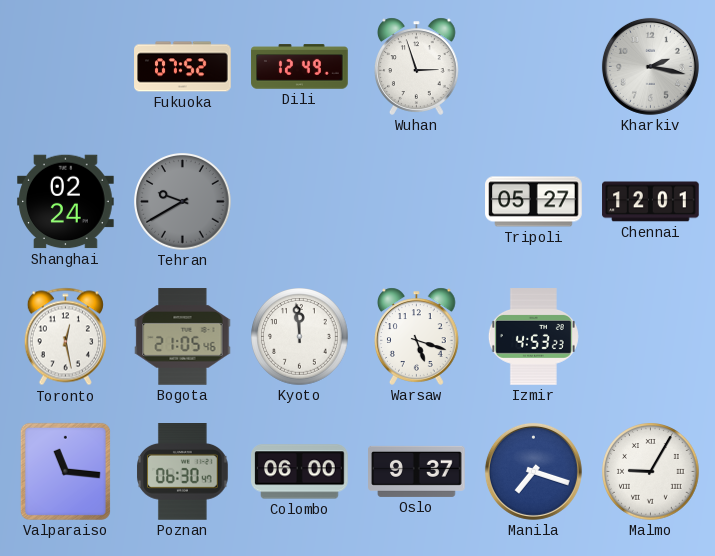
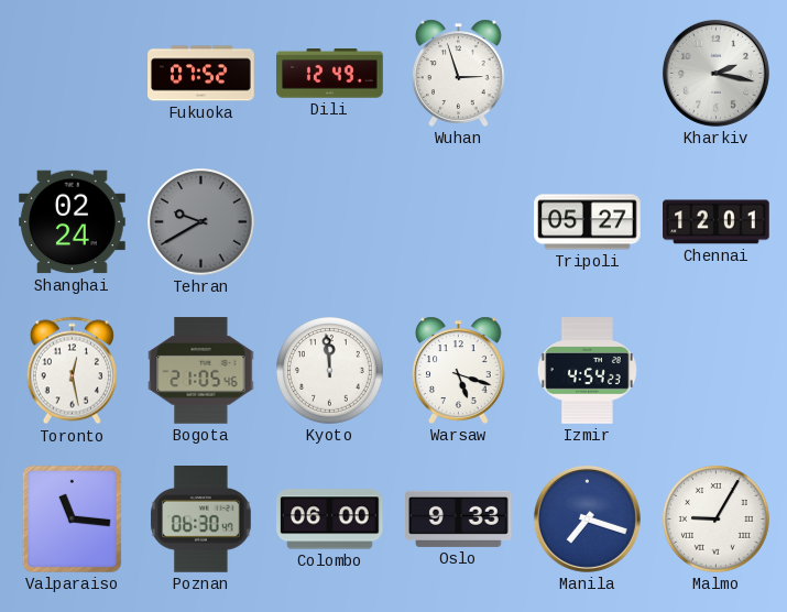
Izmir: 4:53 -> 4:54
Oslo: 9:37 -> 9:33
